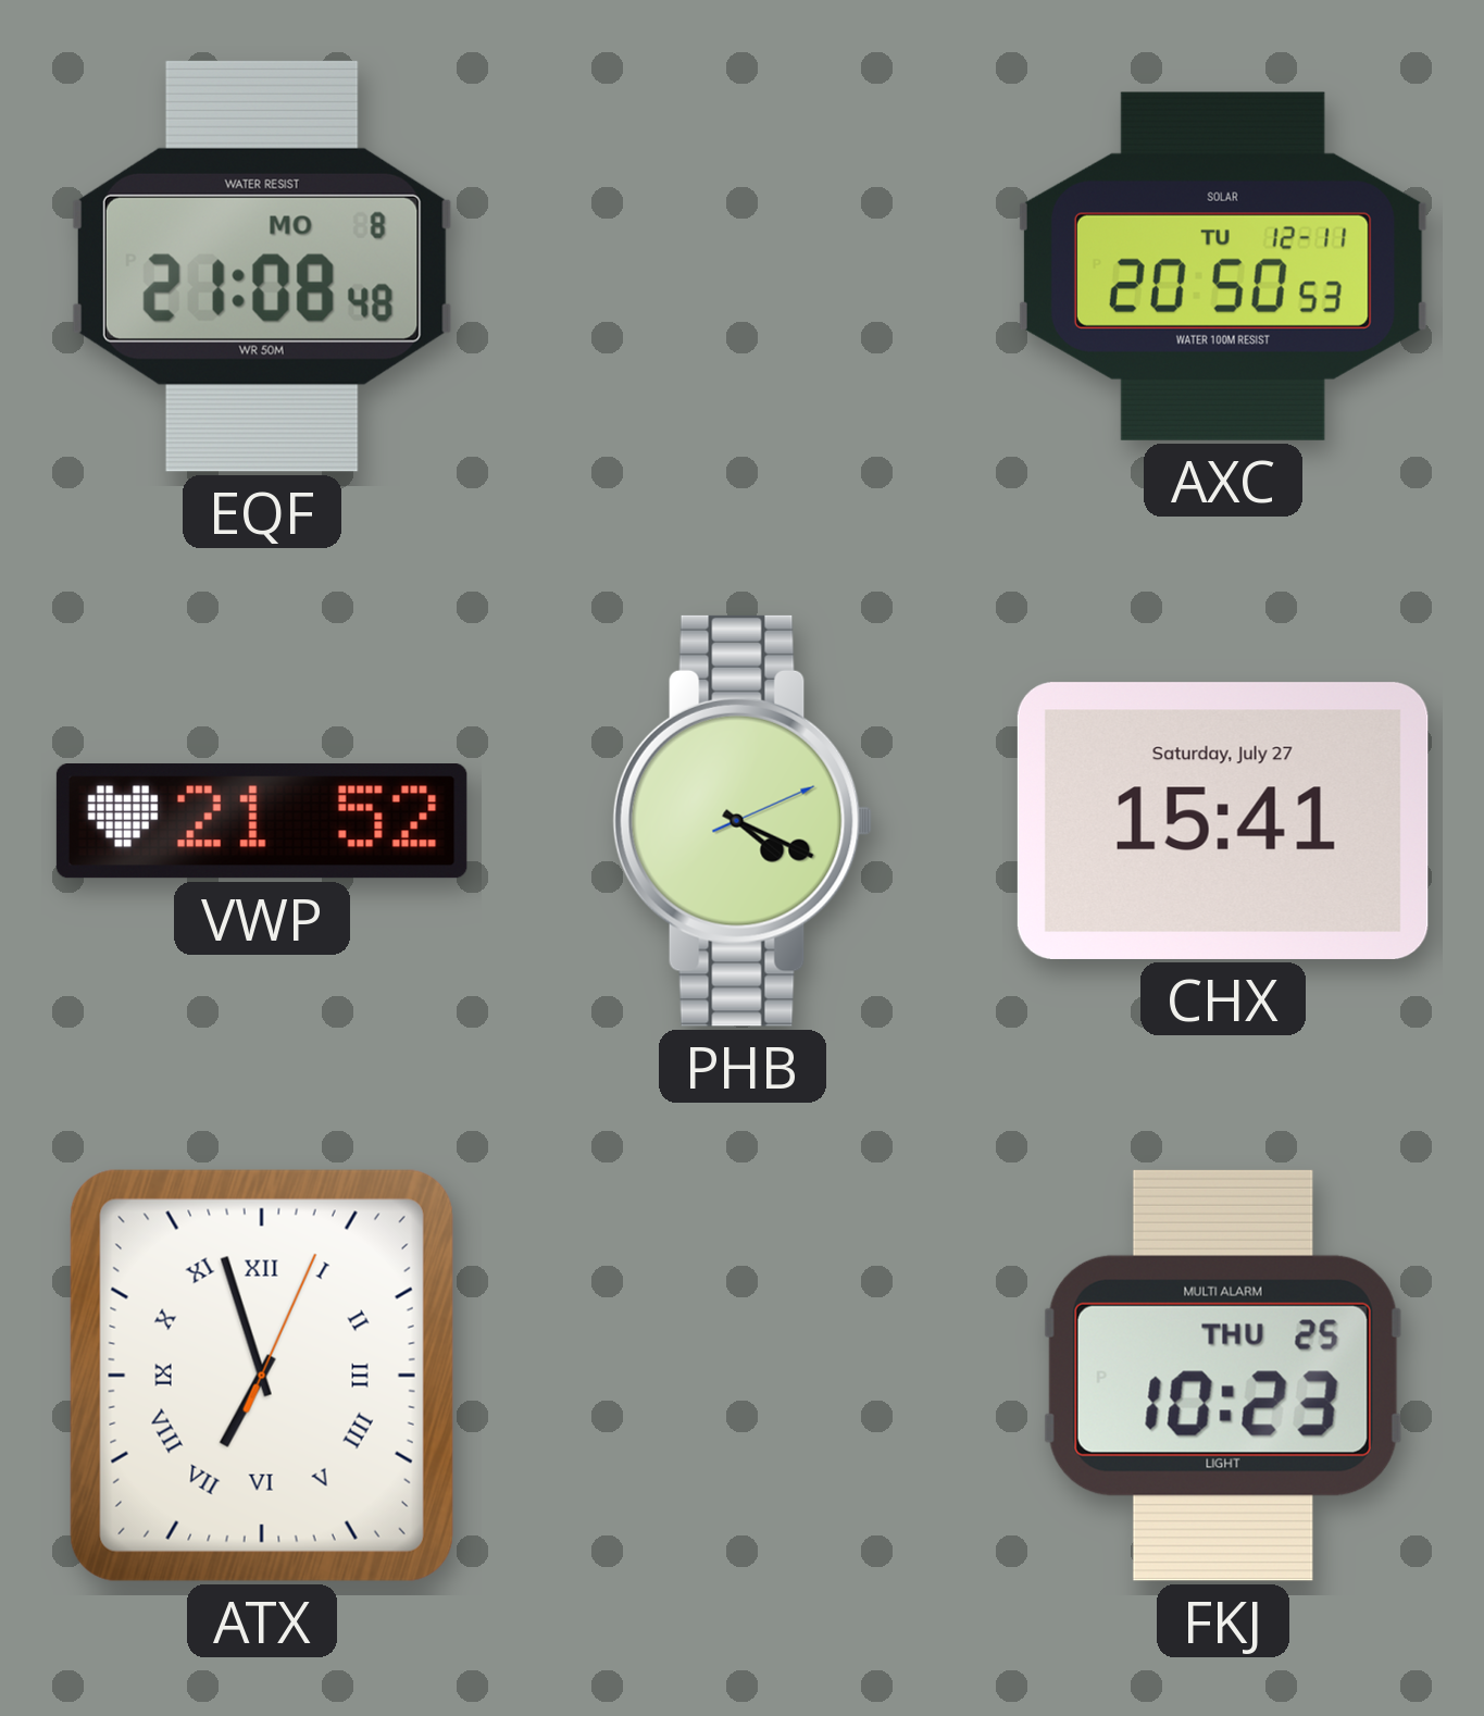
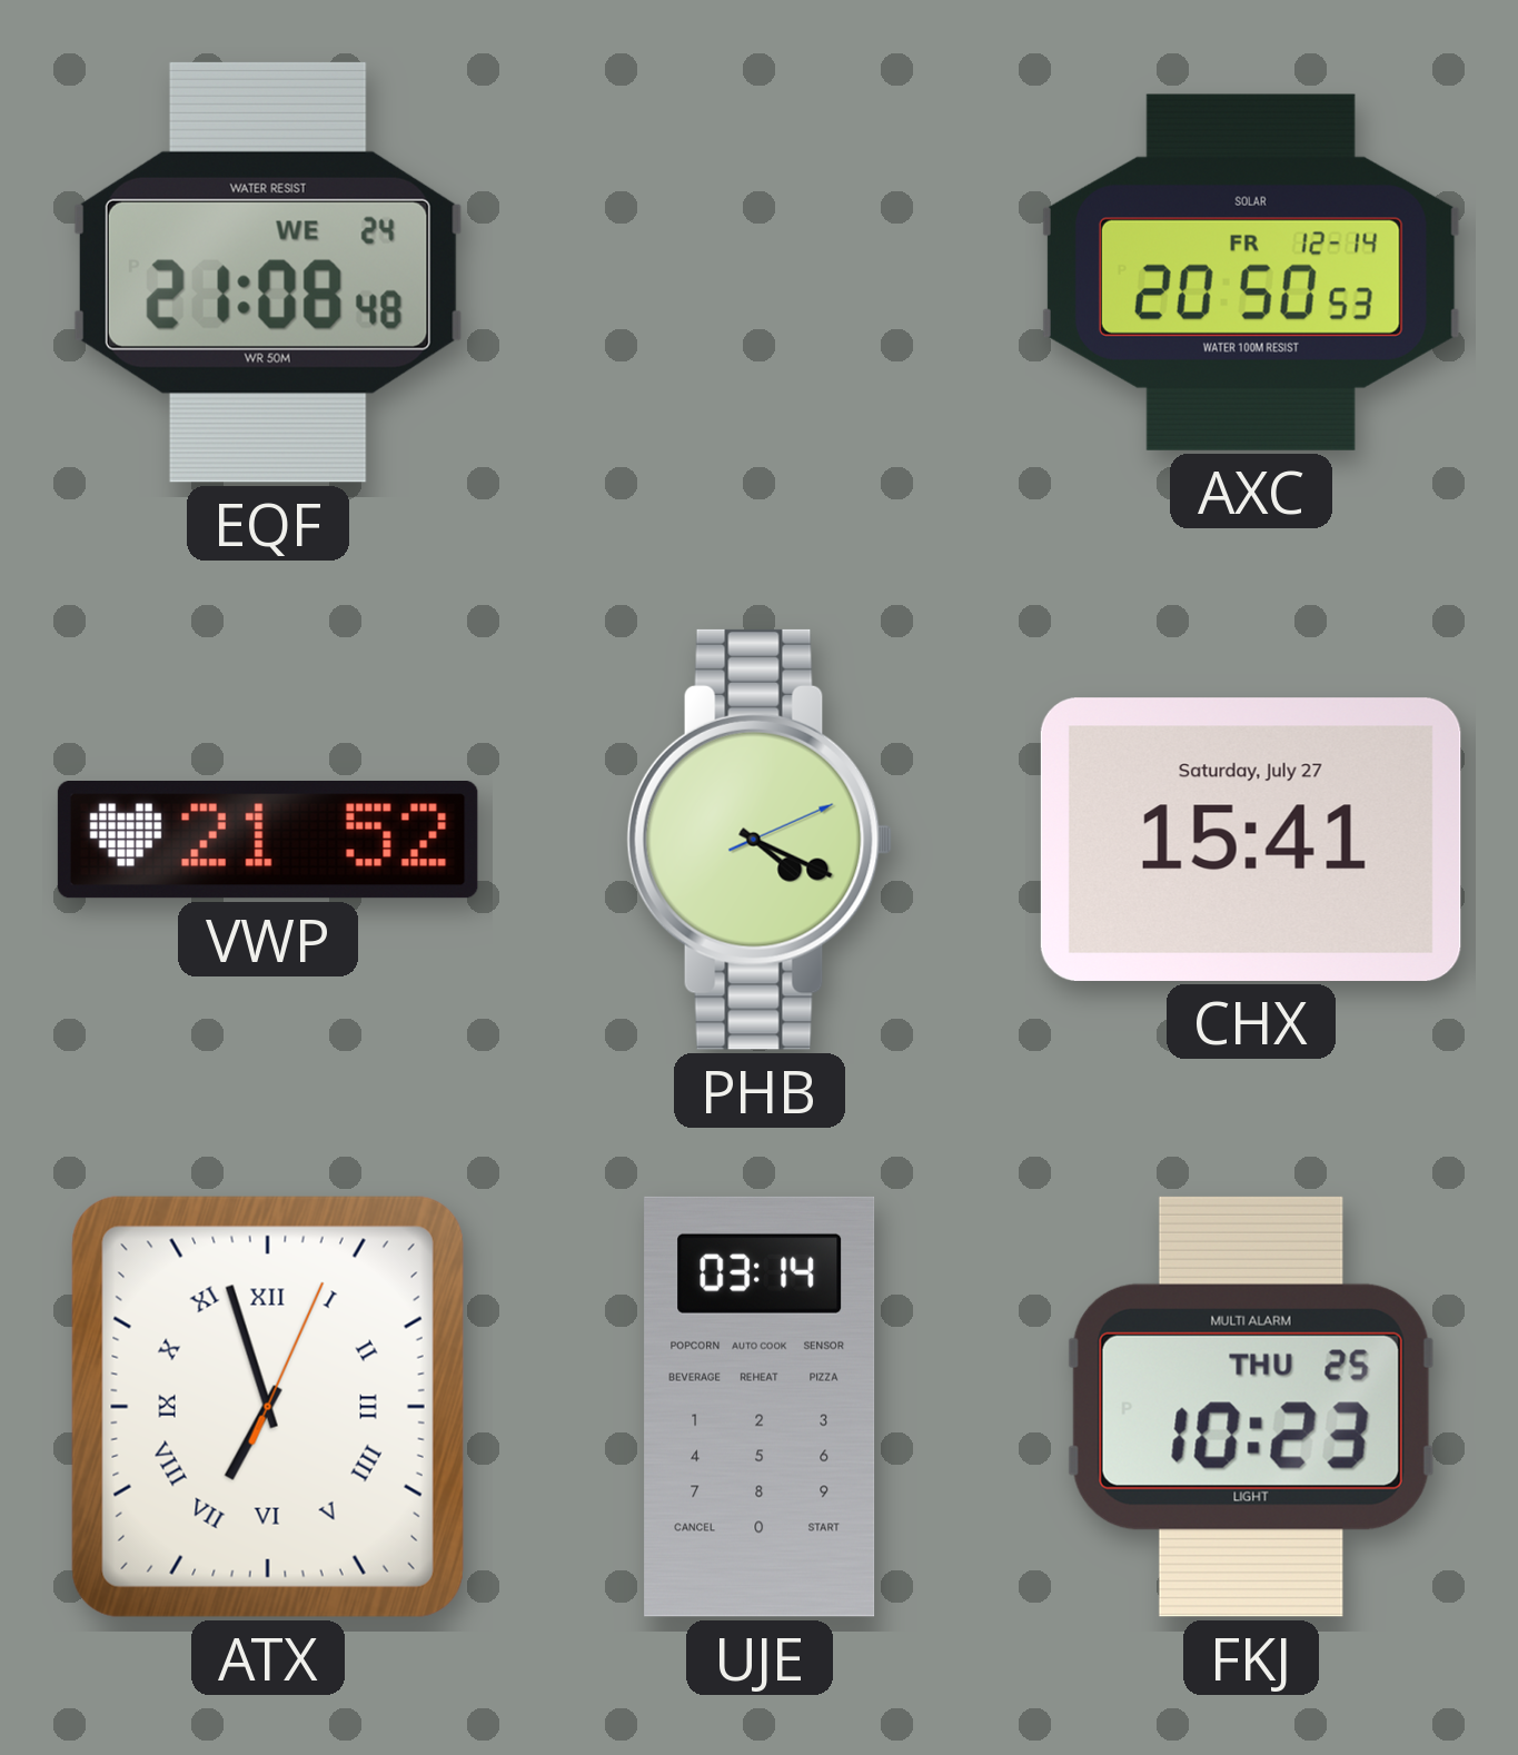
EQF date: MO 8 -> WE 24
AXC date: TU 12-11 -> FR 12-14
UJE: none -> 03:14
